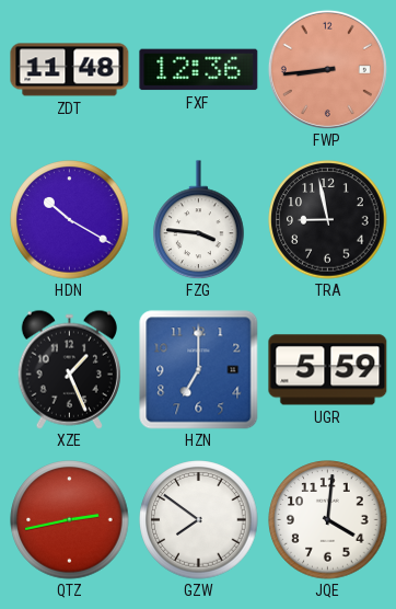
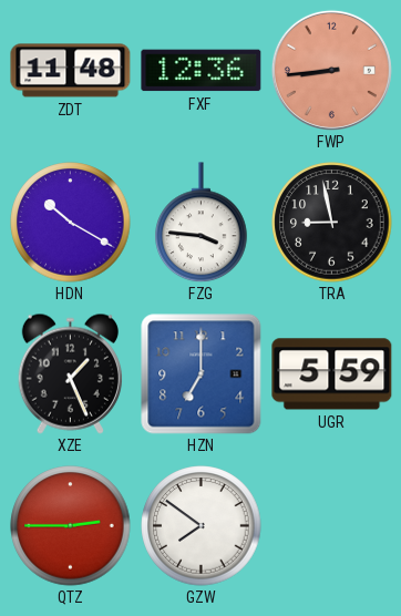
QTZ: 2:43 -> 2:45
JQE: 4:01 -> none
